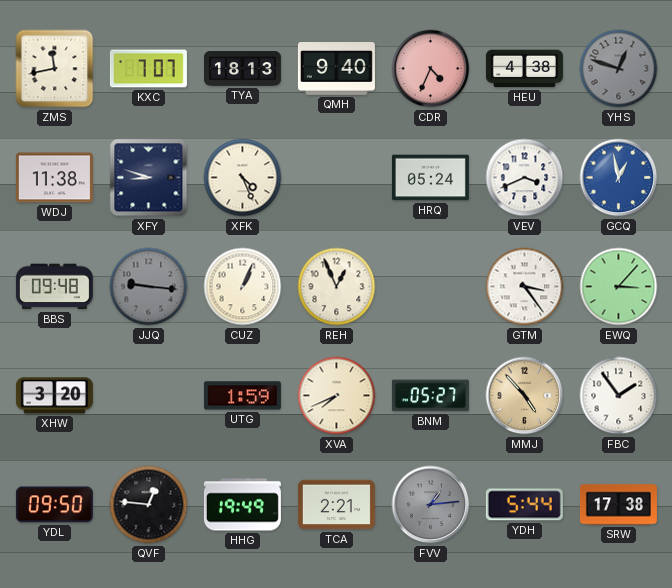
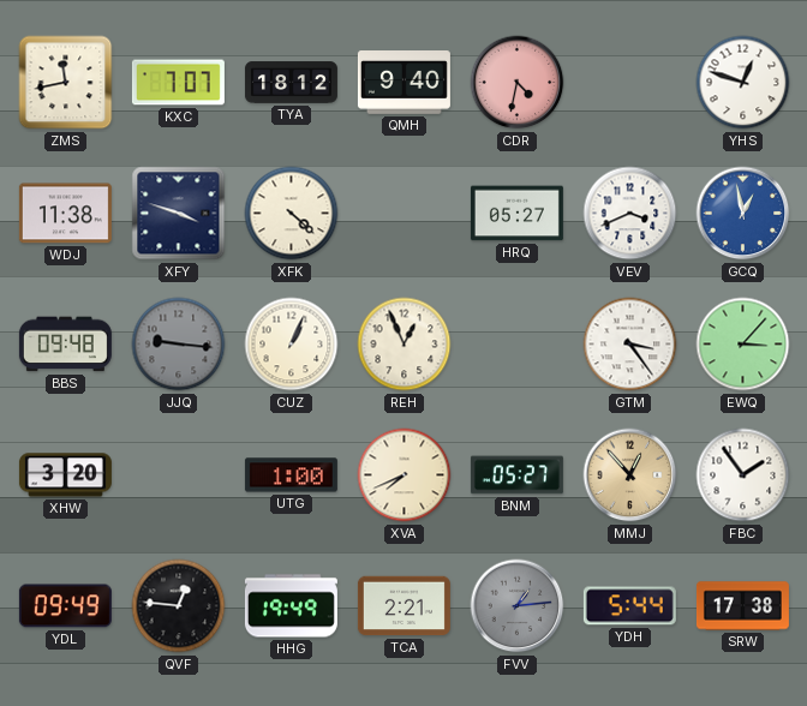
TYA: 18:13 -> 18:12
CDR: 4:34 -> 4:32
HEU: 4:38 -> none
YHS dial: grey -> white
XFY: 8:48 -> 3:48
XFK: 4:26 -> 4:22
HRQ: 05:24 -> 05:27
UTG: 1:59 -> 1:00
MMJ: 4:53 -> 12:53
YDL: 09:50 -> 09:49
